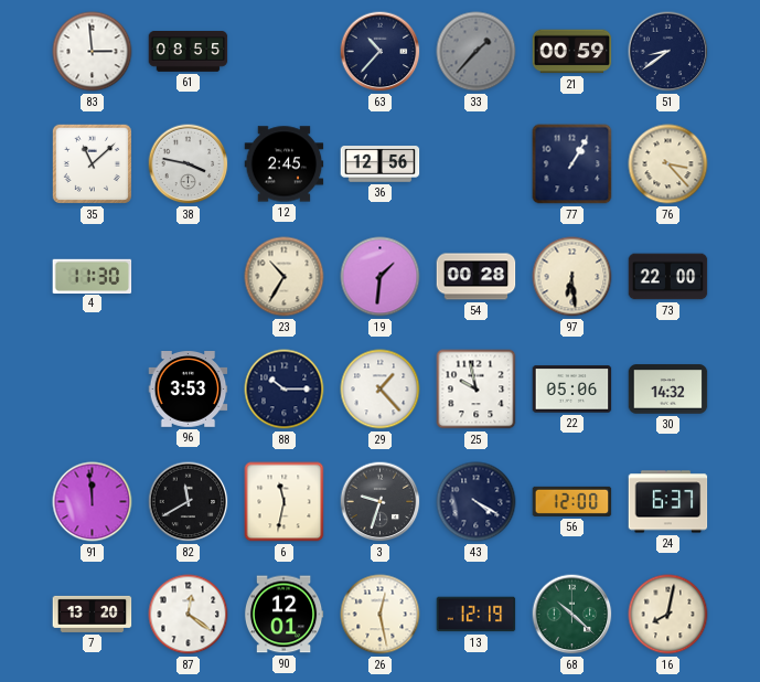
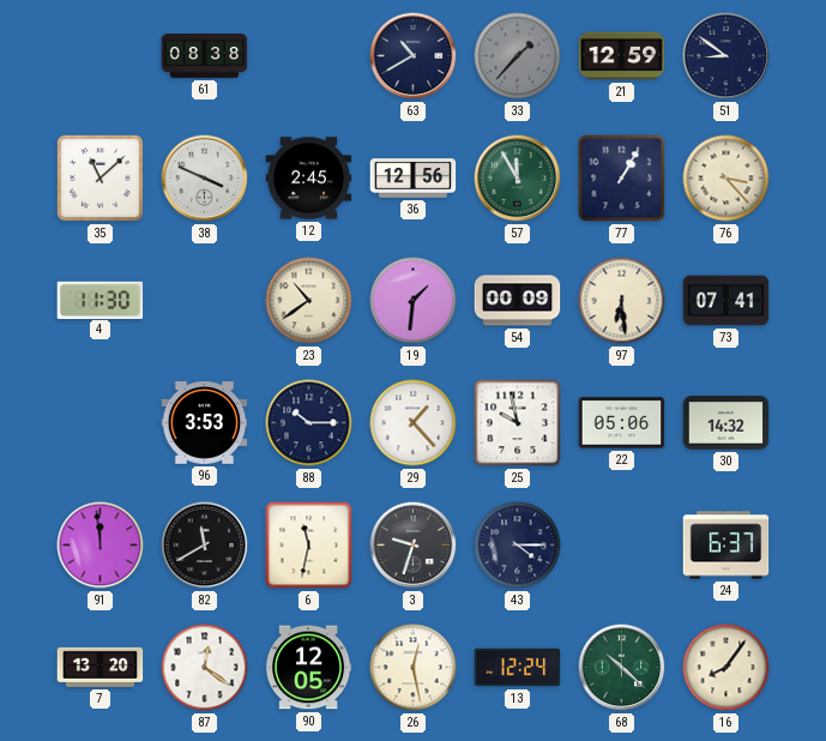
83: 2:59 -> none
61: 08:55 -> 08:38
63: 10:37 -> 10:40
21: 00:59 -> 12:59
51: 8:39 -> 8:51
38: 3:47 -> 3:49
57: none -> 11:55
23: 10:35 -> 10:39
54: 00:28 -> 00:09
73: 22:00 -> 07:41
43: 4:20 -> 4:15
56: 12:00 -> none
90: 12:01 -> 12:05
13: 12:19 -> 12:24
16: 8:02 -> 8:06
